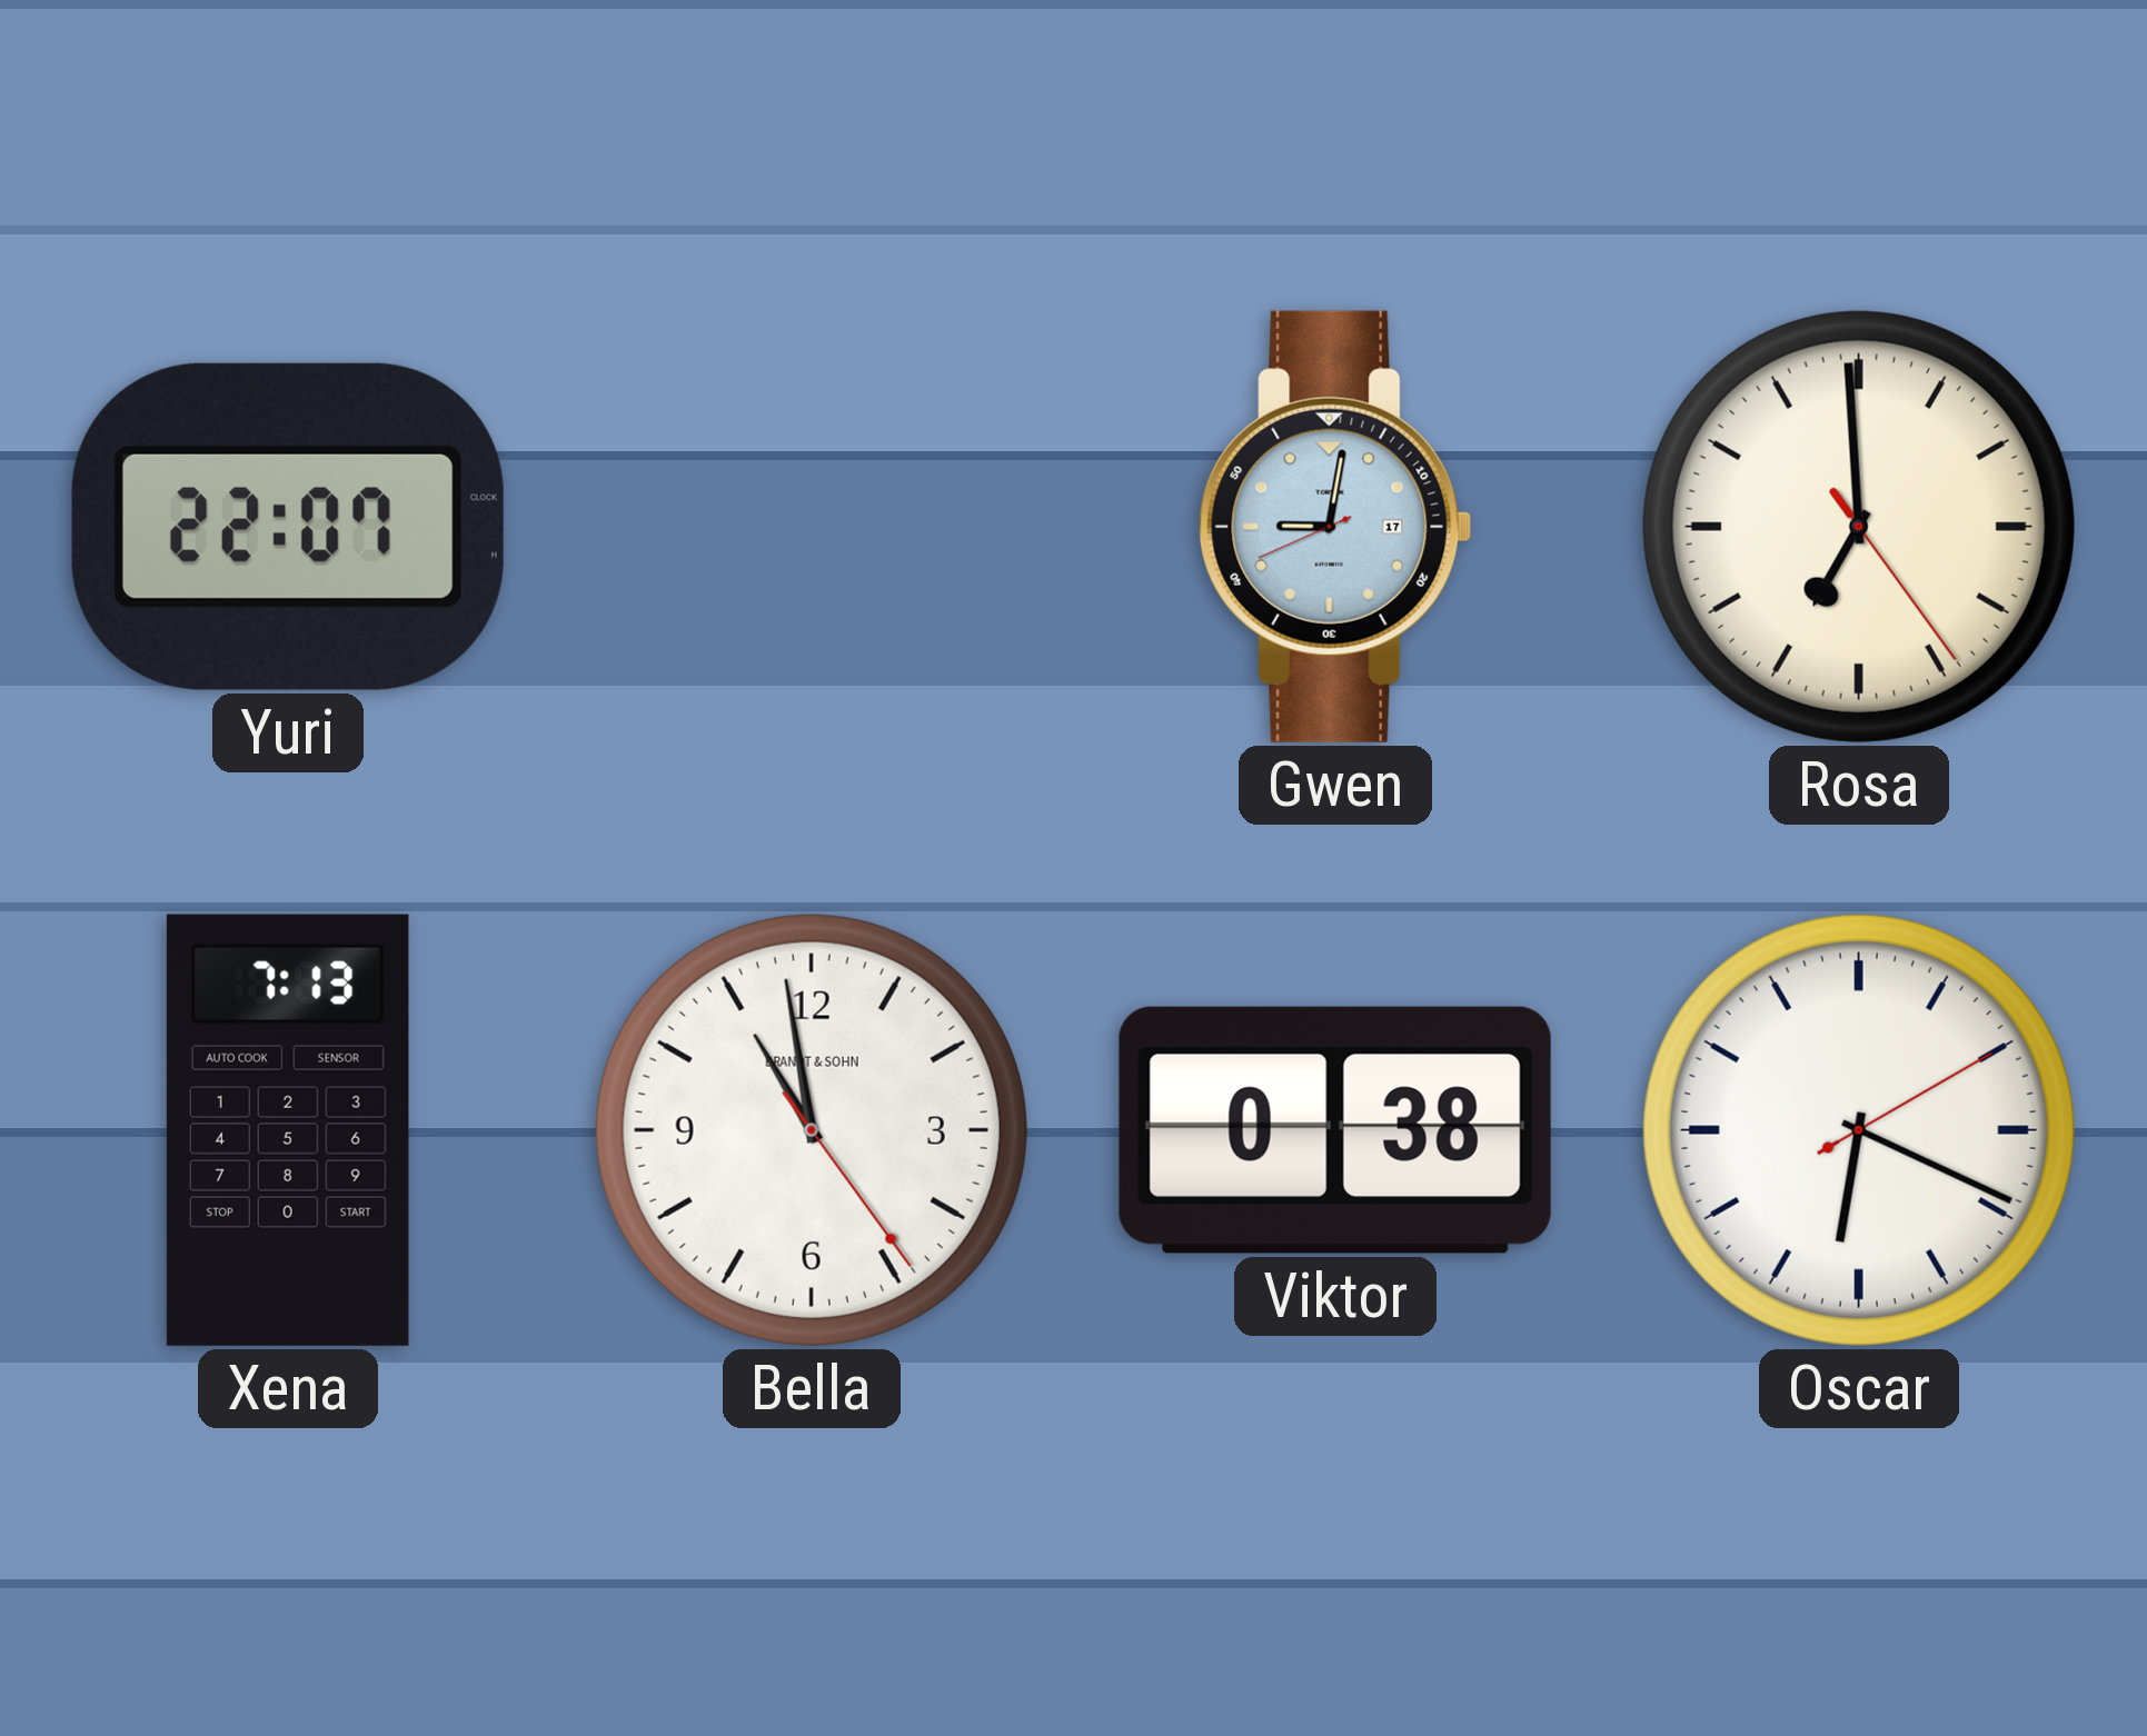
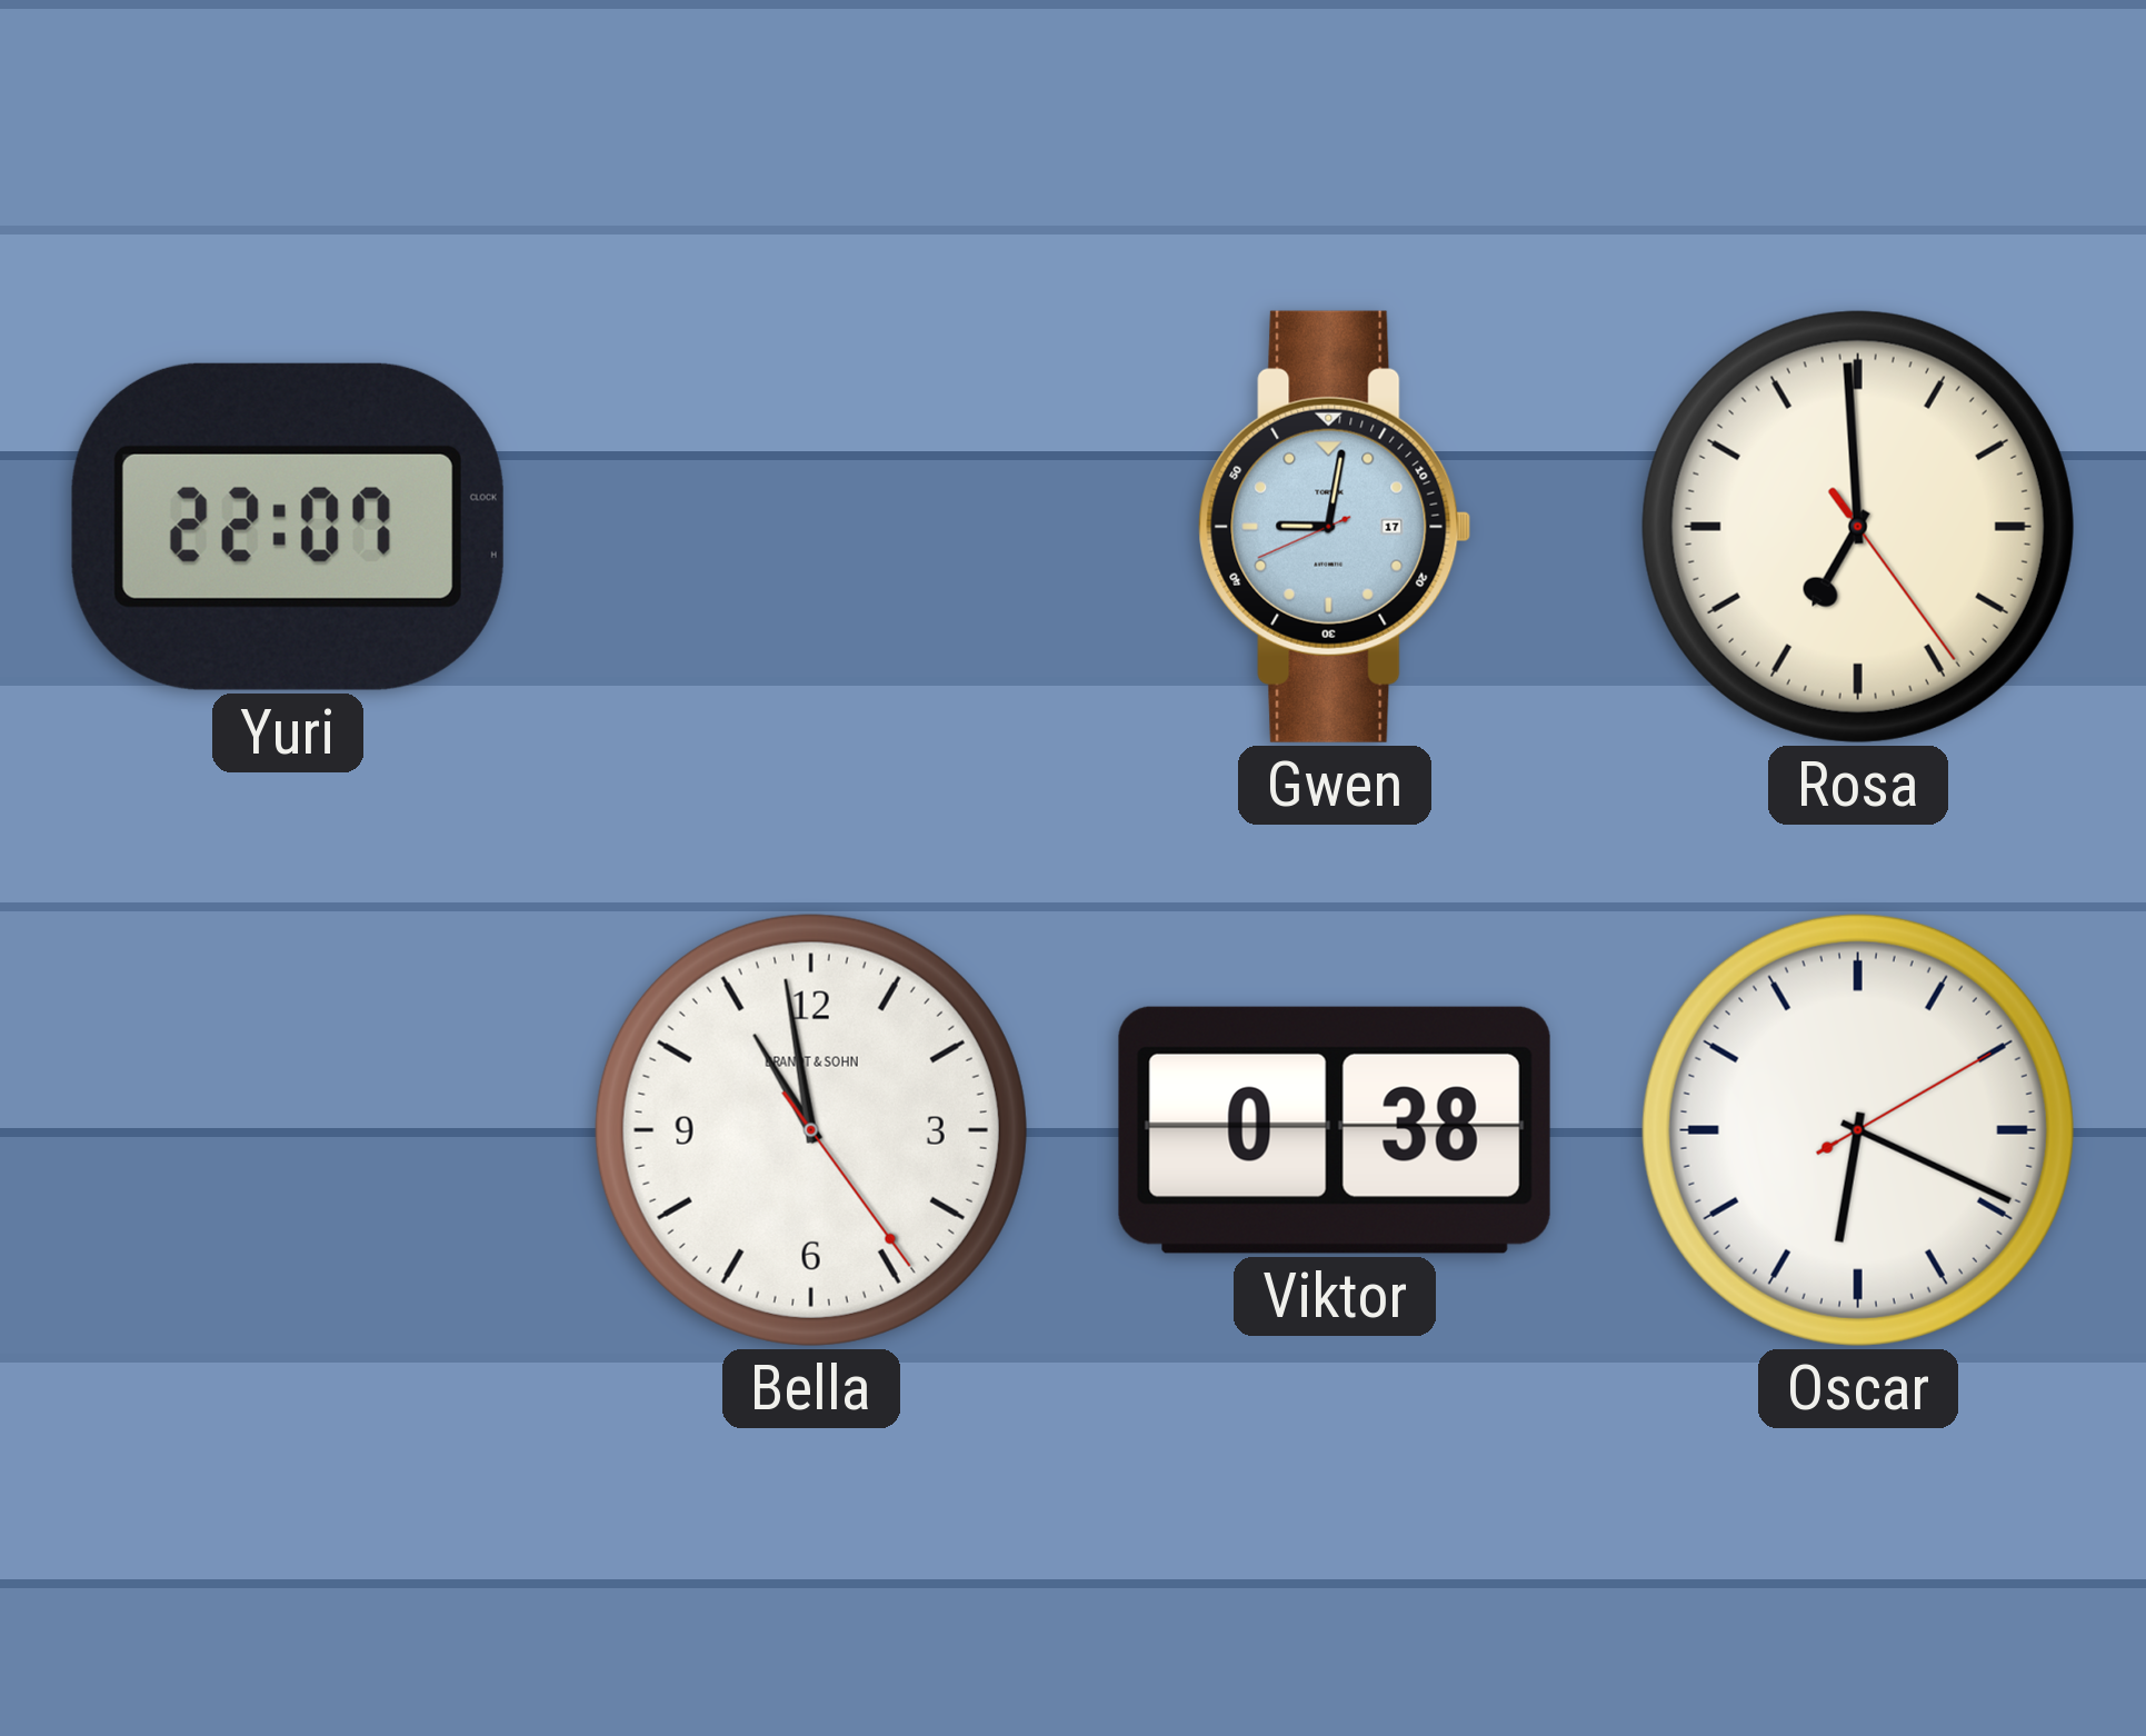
Xena: 7:13 -> none
